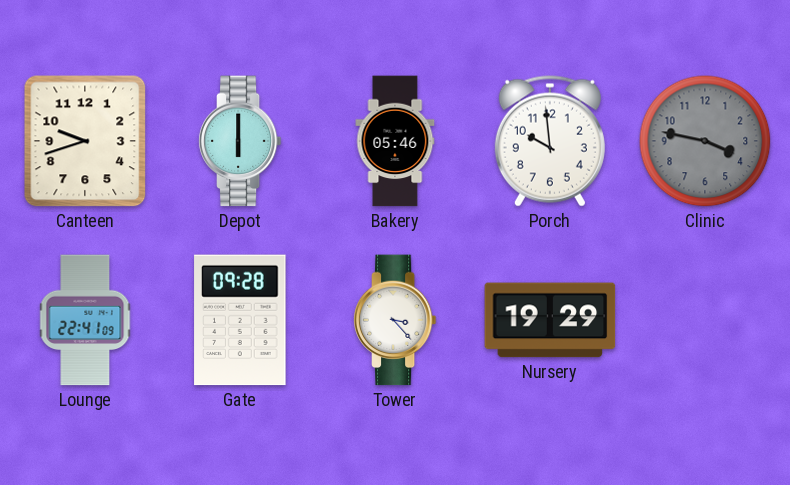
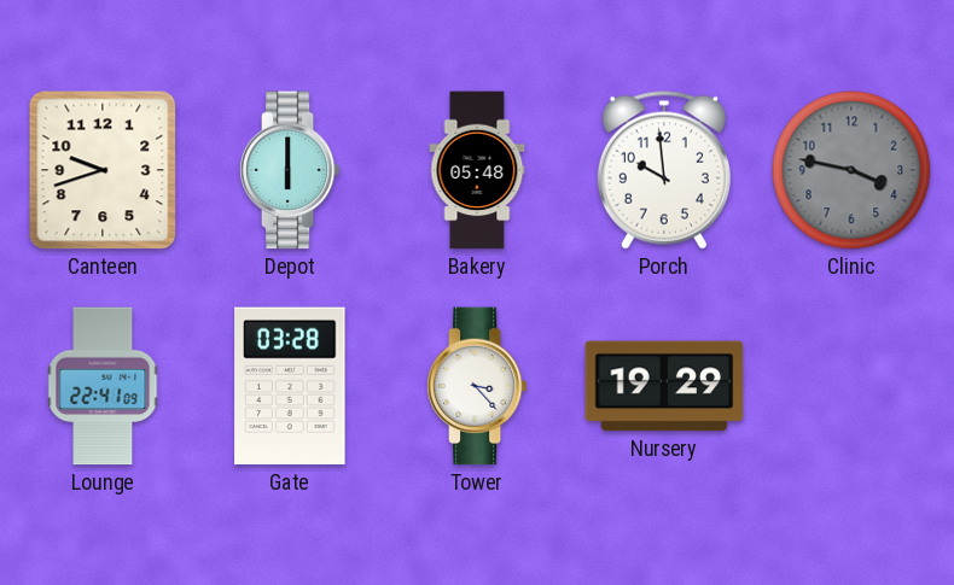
Bakery: 05:46 -> 05:48
Gate: 09:28 -> 03:28
